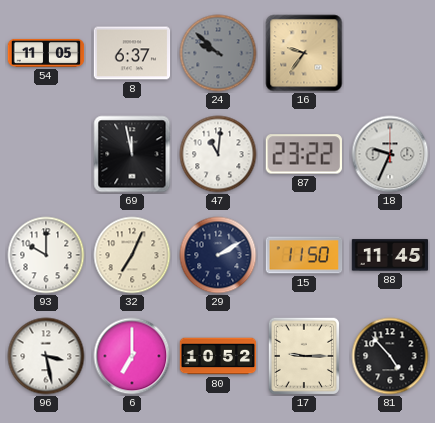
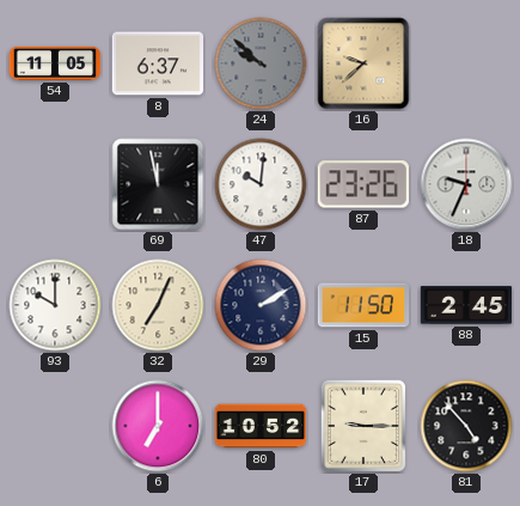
16: 9:36 -> 9:38
47: 11:01 -> 10:01
87: 23:22 -> 23:26
88: 11:45 -> 2:45
96: 3:28 -> none
